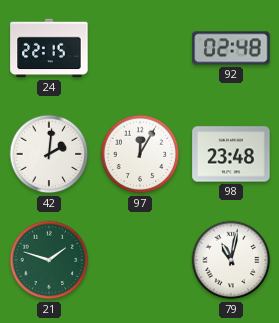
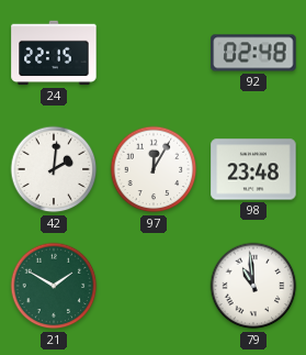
21: 1:48 -> 1:50
79: 11:02 -> 10:59
